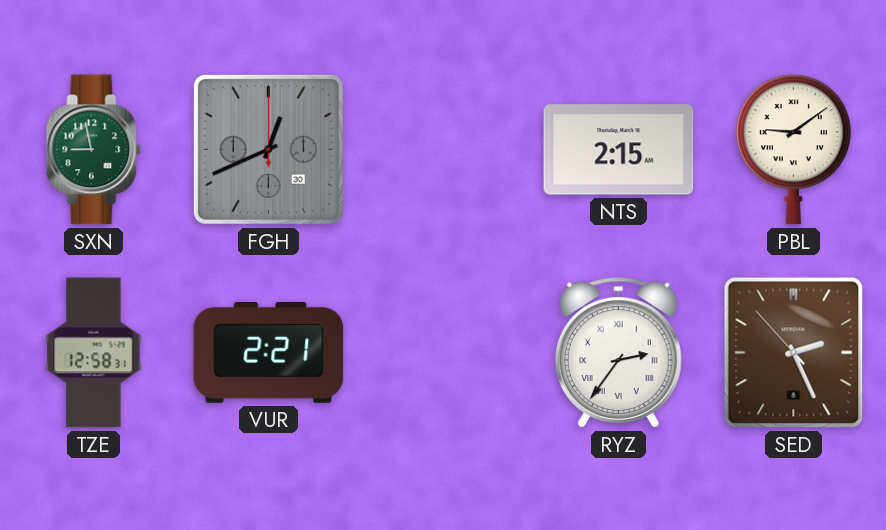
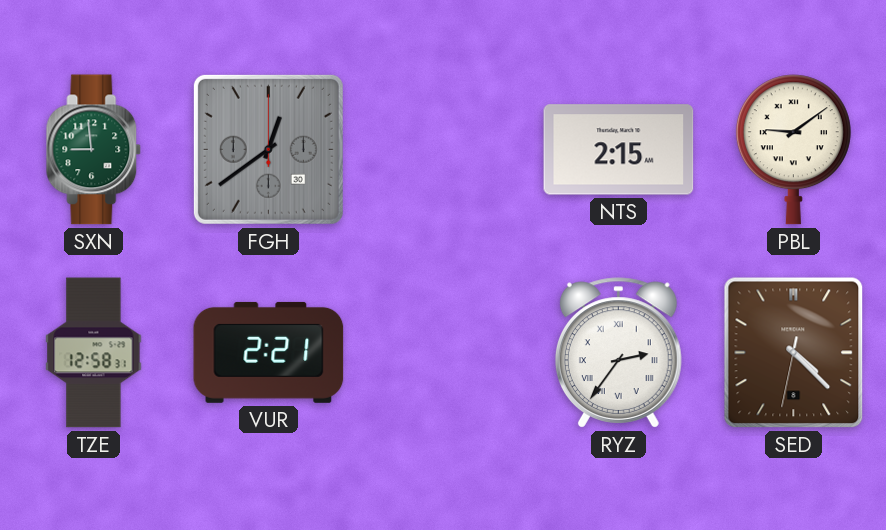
SXN: 8:58 -> 8:59
FGH: 12:41 -> 12:39
SED: 2:25 -> 4:22
